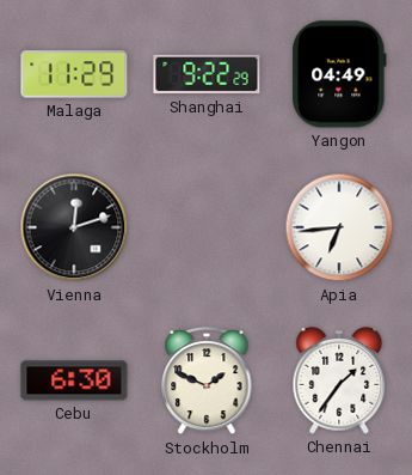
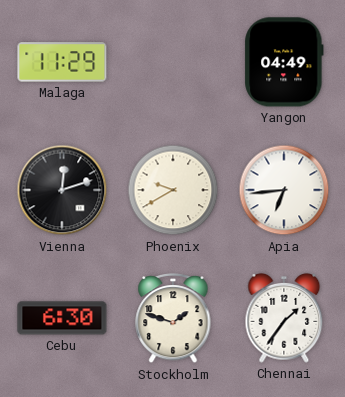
Shanghai: 9:22 -> none
Phoenix: none -> 9:40
Stockholm: 1:49 -> 1:48
